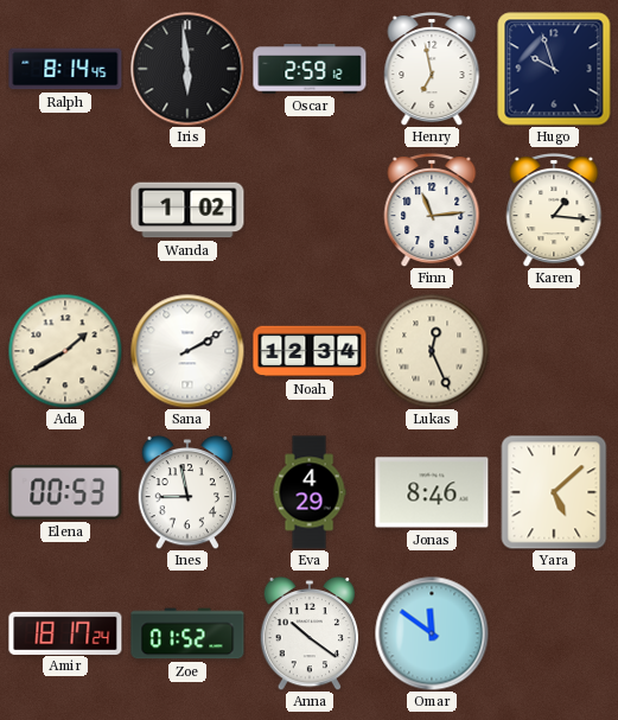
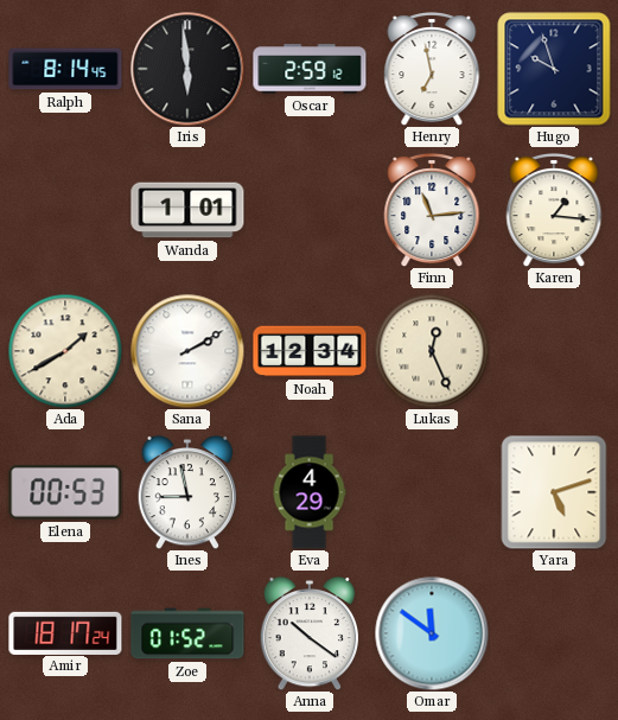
Wanda: 1:02 -> 1:01
Jonas: 8:46 -> none
Yara: 5:08 -> 5:12
